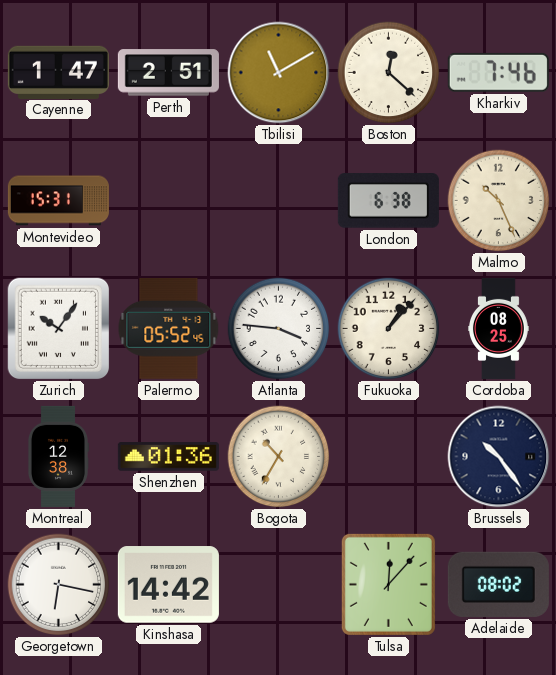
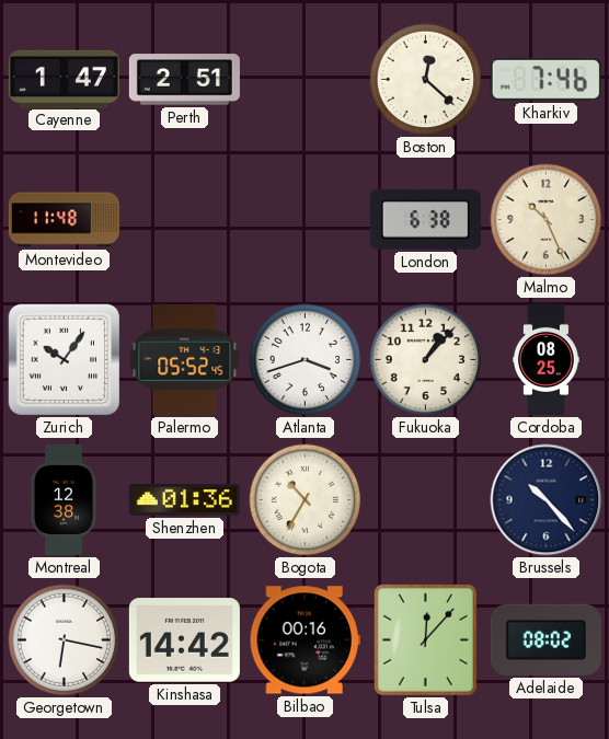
Tbilisi: 11:10 -> none
Montevideo: 15:31 -> 11:48
Atlanta: 3:46 -> 3:42
Brussels: 10:24 -> 10:23
Bilbao: none -> 00:16
